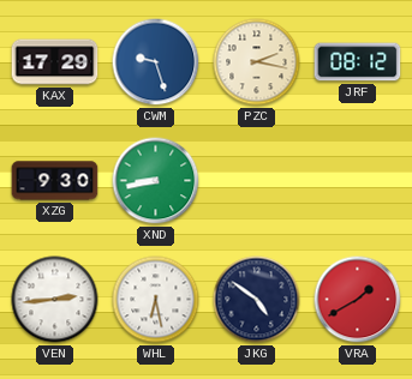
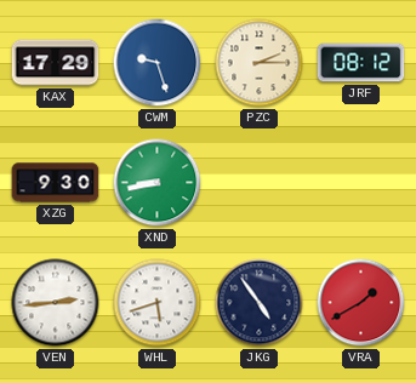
PZC: 2:17 -> 2:15
WHL: 6:28 -> 5:42
JKG: 4:51 -> 4:54
